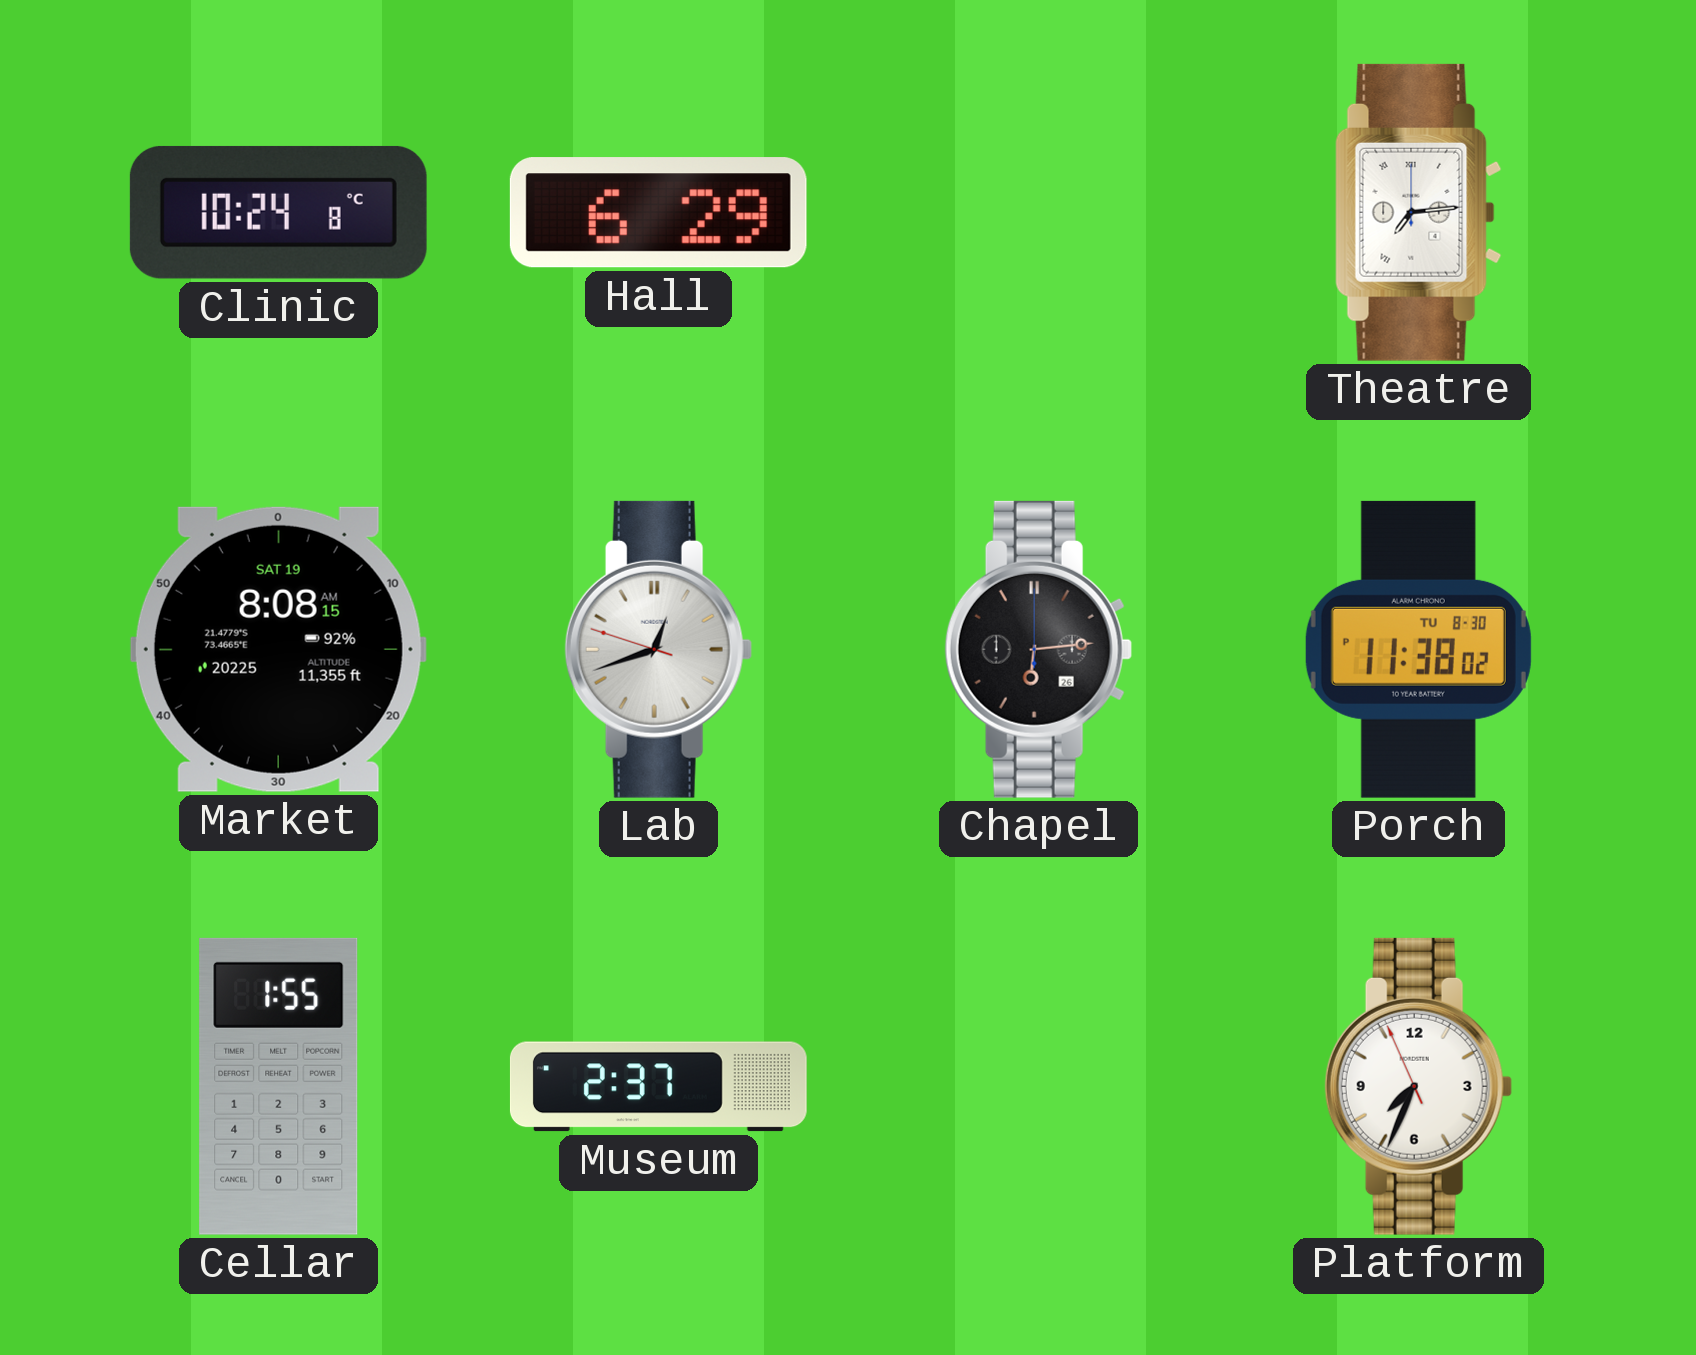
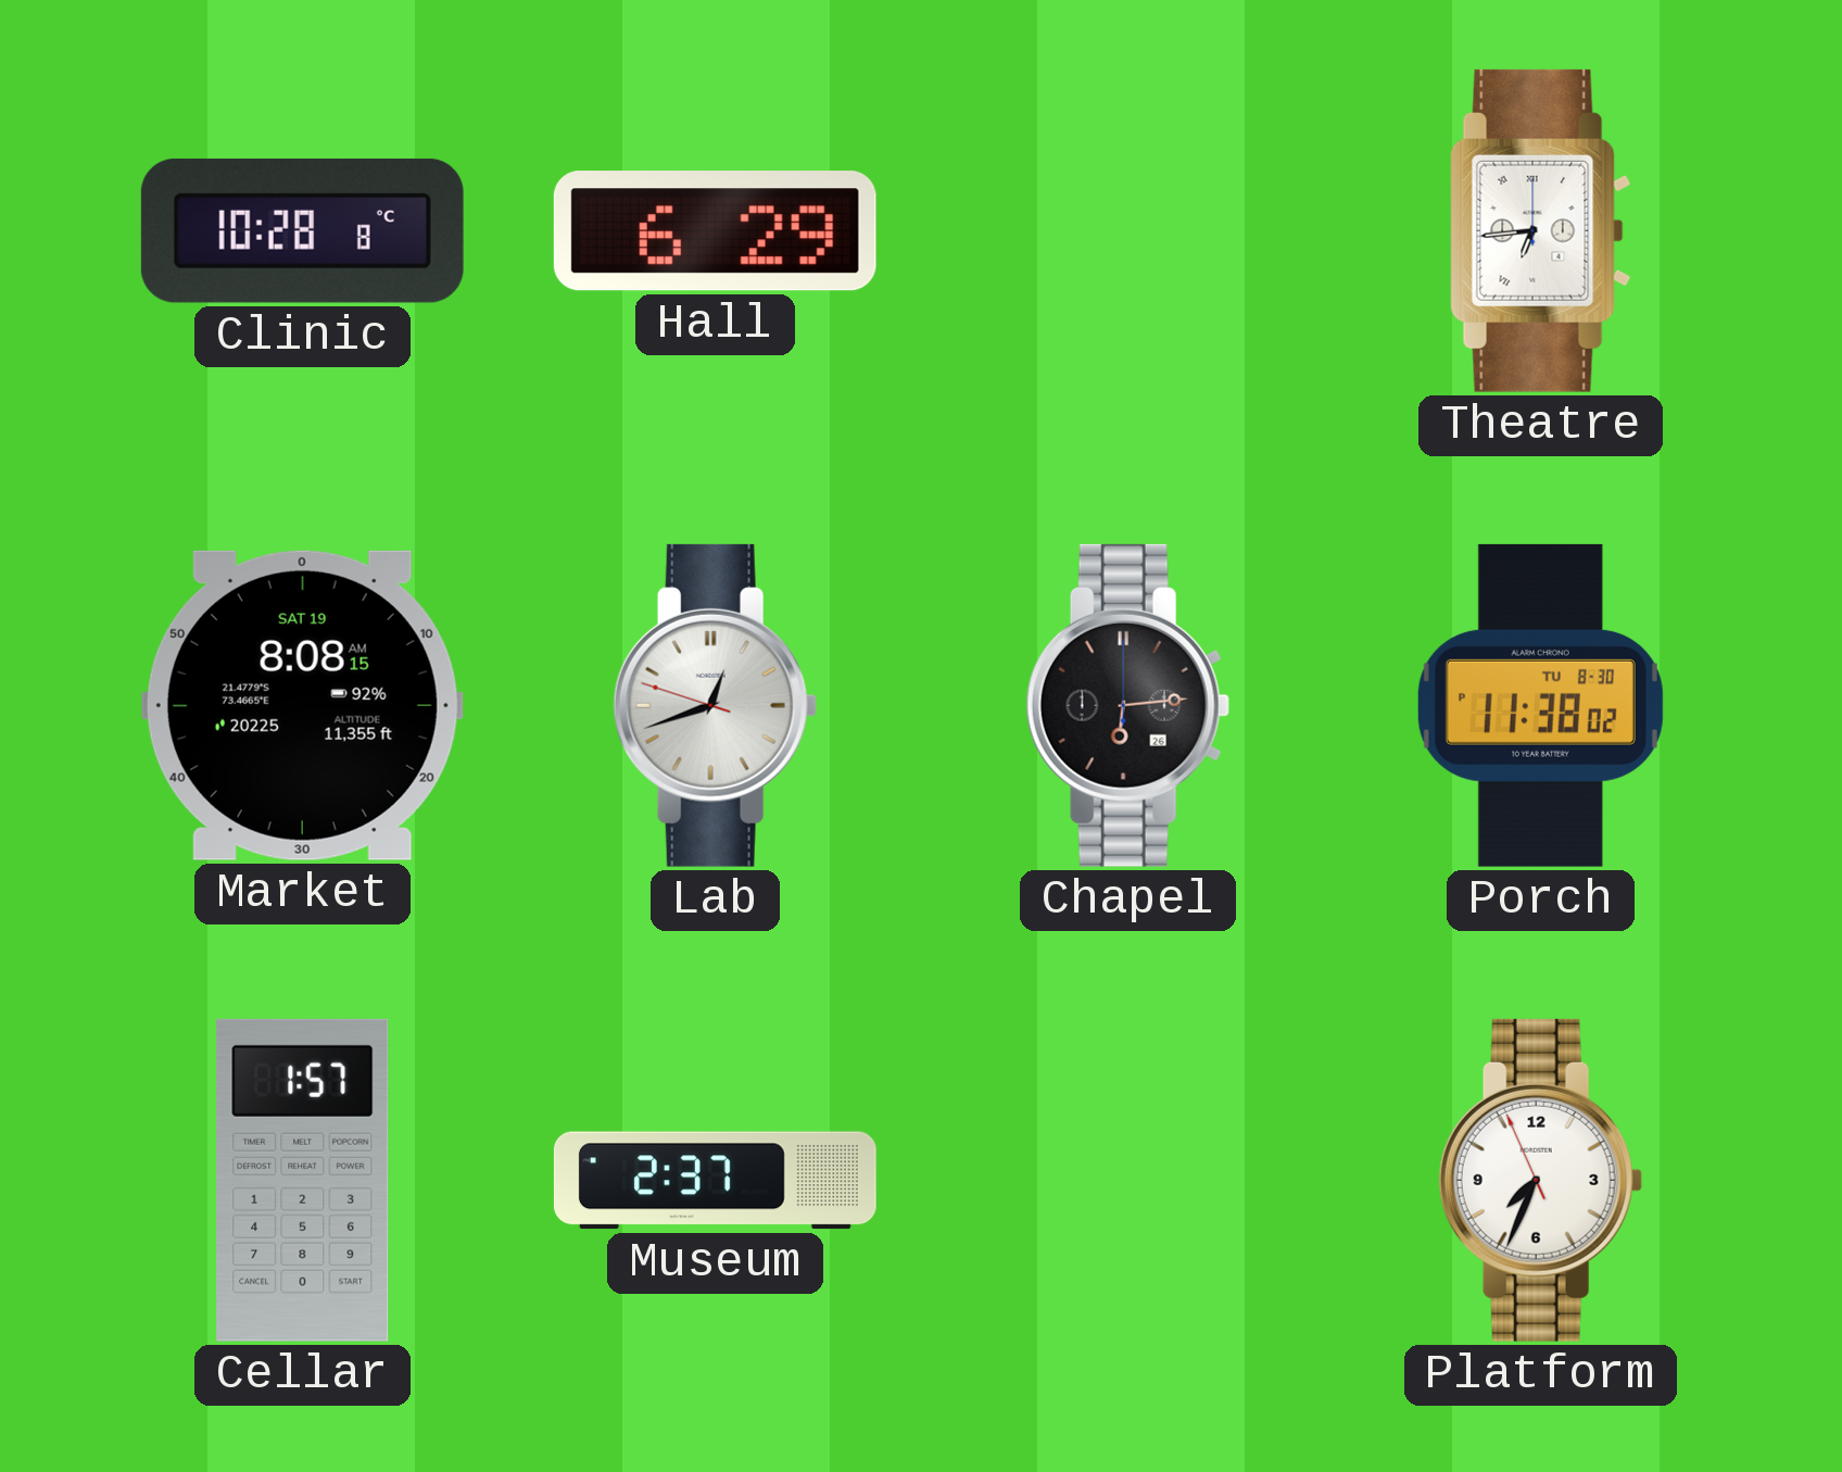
Clinic: 10:24 -> 10:28
Theatre: 7:14 -> 6:44
Cellar: 1:55 -> 1:57
